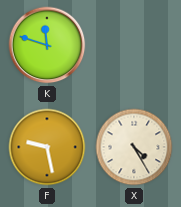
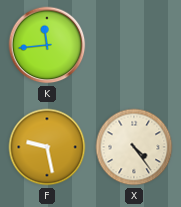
K: 11:48 -> 11:44
X: 4:25 -> 4:24
